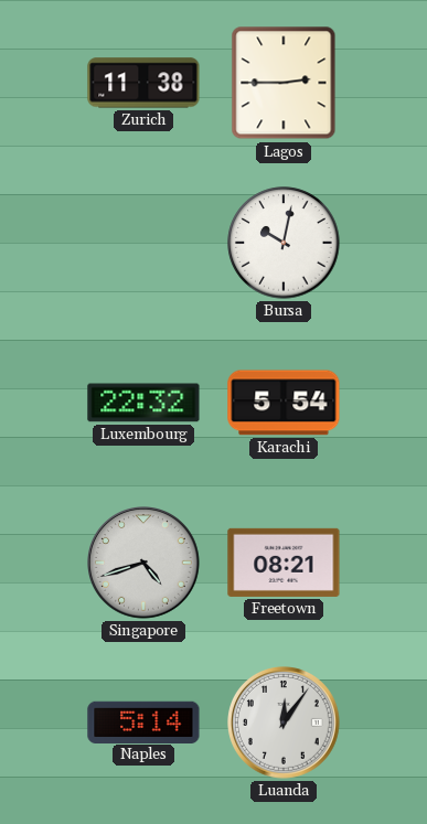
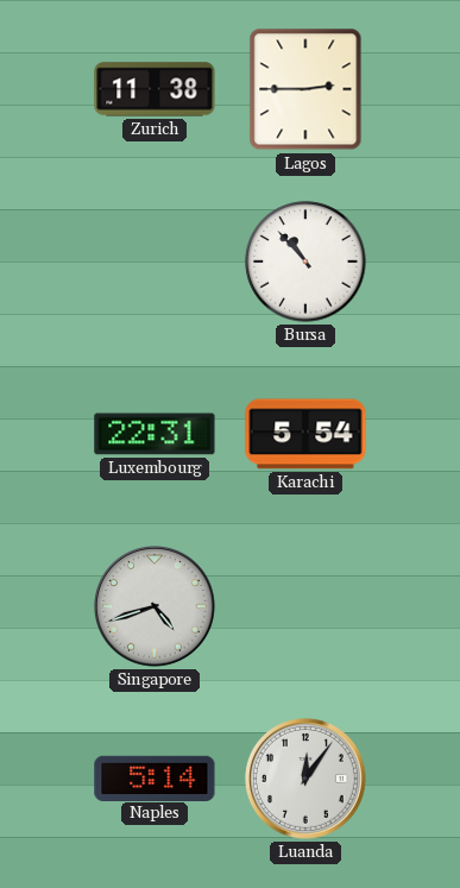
Bursa: 10:02 -> 10:53
Luxembourg: 22:32 -> 22:31
Freetown: 08:21 -> none
